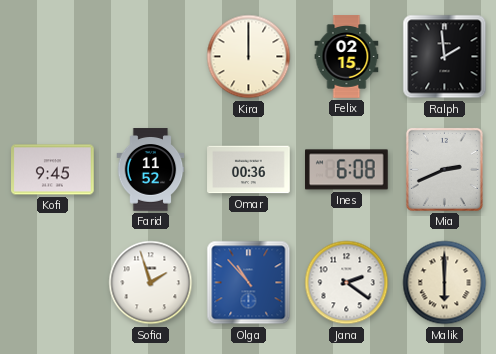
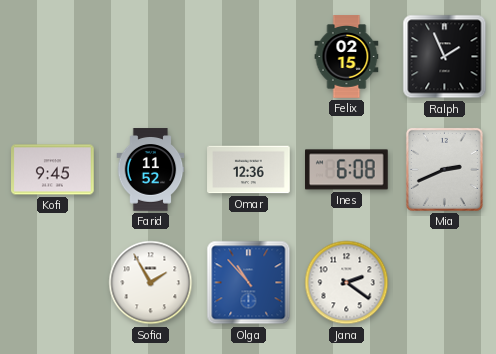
Kira: 12:00 -> none
Ralph: 1:59 -> 1:56
Omar: 00:36 -> 12:36
Sofia: 1:57 -> 1:55
Malik: 6:00 -> none
